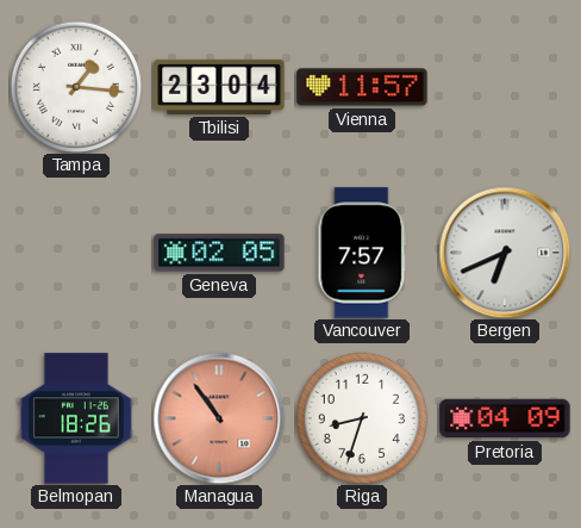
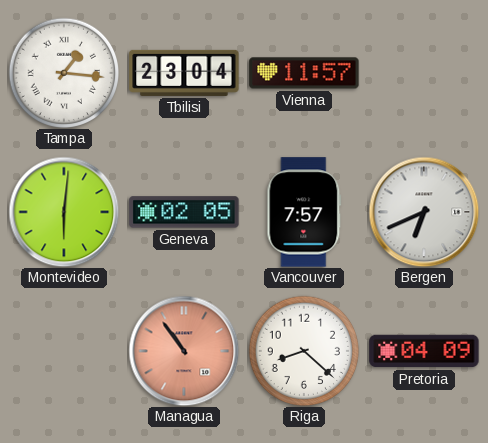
Montevideo: none -> 6:01
Belmopan: 18:26 -> none
Riga: 8:33 -> 8:22
